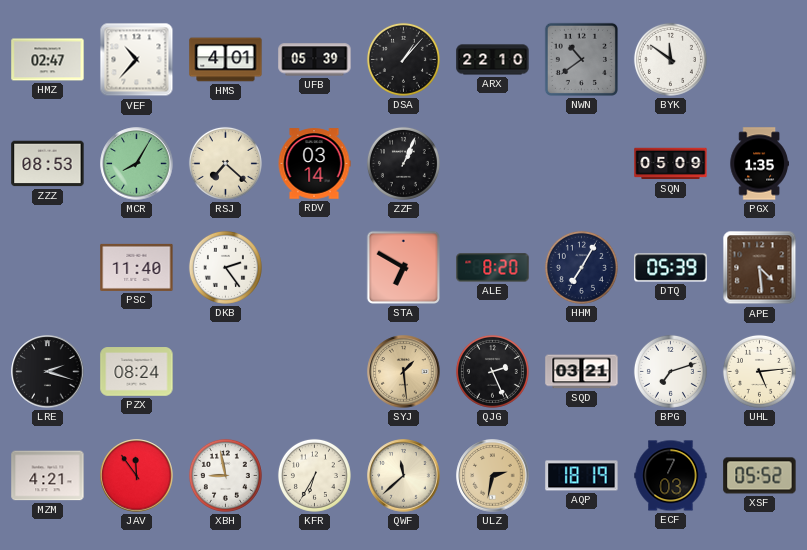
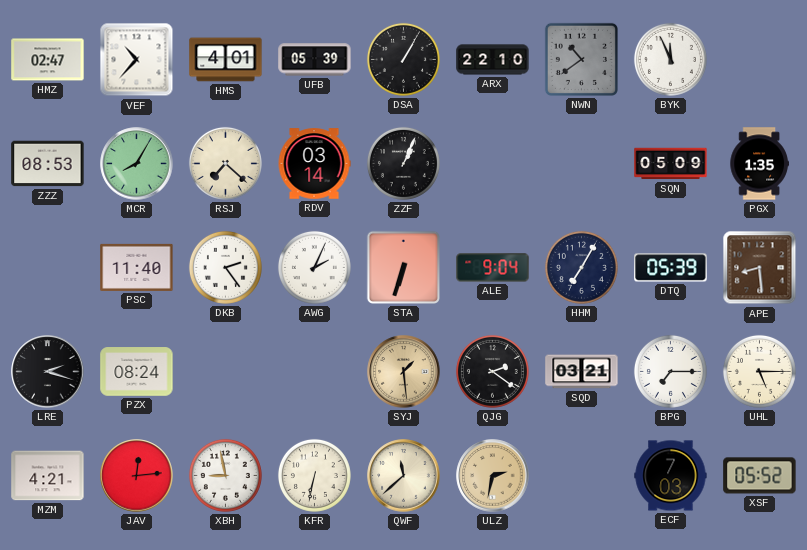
DSA: 1:07 -> 1:05
BYK: 11:51 -> 11:56
AWG: none -> 2:04
STA: 6:50 -> 6:33
ALE: 8:20 -> 9:04
APE: 4:29 -> 8:29
QJG: 2:26 -> 2:21
BPG: 7:12 -> 7:15
UHL: 5:14 -> 5:15
JAV: 11:54 -> 12:14
KFR: 6:35 -> 6:32
AQP: 18:19 -> none
